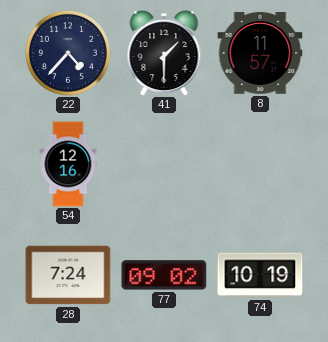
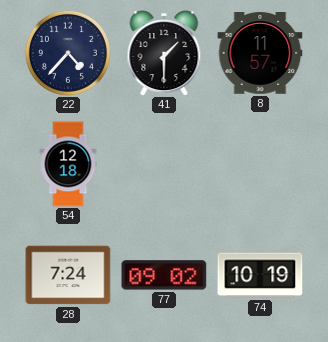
54: 12:16 -> 12:18
